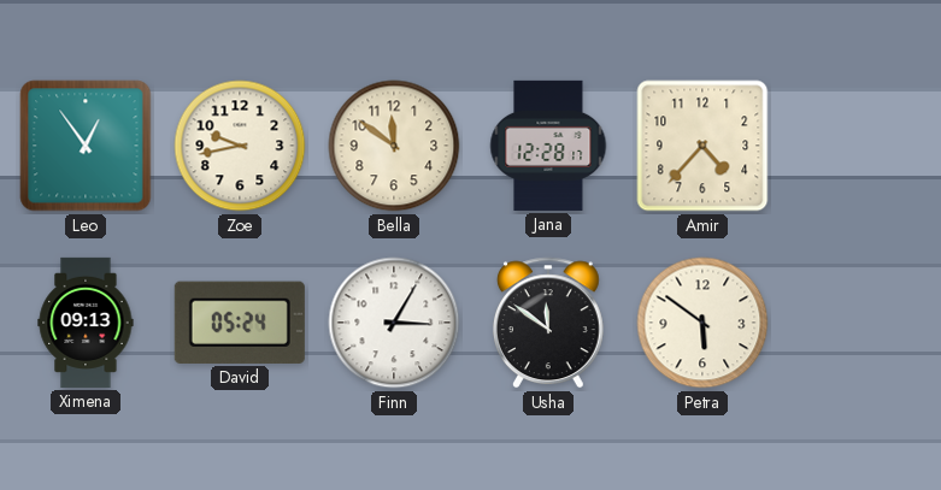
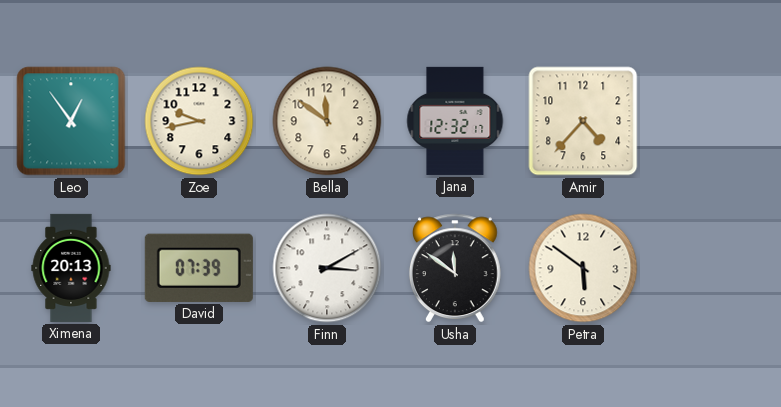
Jana: 12:28 -> 12:32
Ximena: 09:13 -> 20:13
David: 05:24 -> 07:39
Finn: 3:05 -> 3:10
